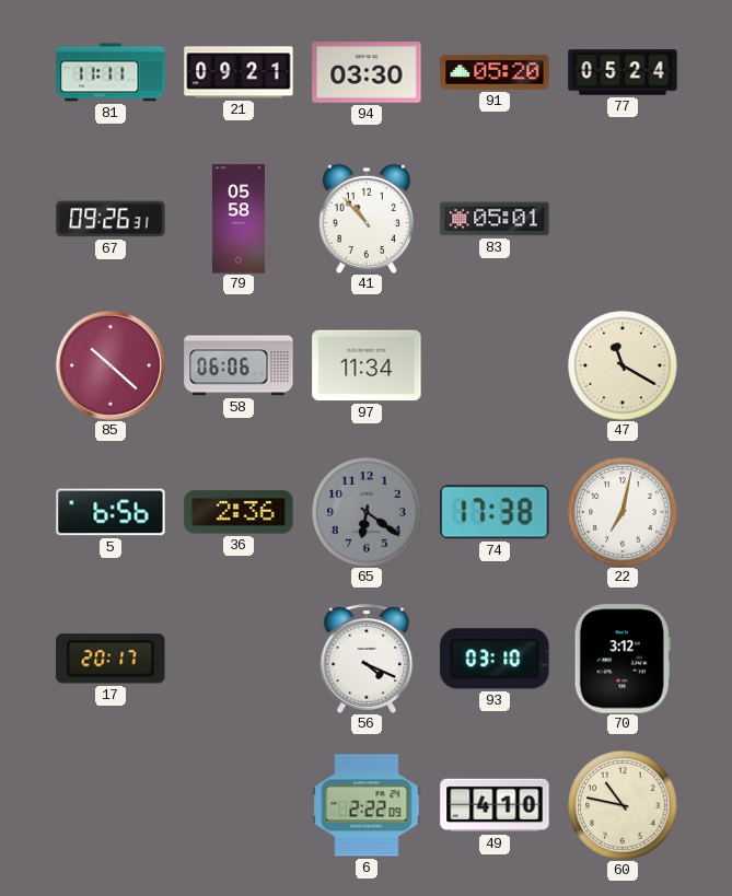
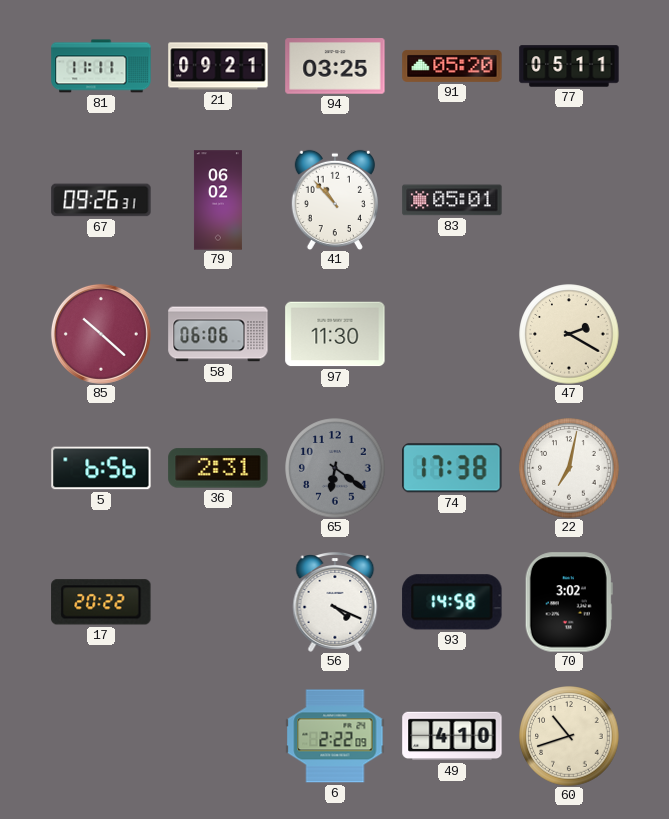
94: 03:30 -> 03:25
77: 05:24 -> 05:11
79: 05:58 -> 06:02
97: 11:34 -> 11:30
47: 11:20 -> 2:20
36: 2:36 -> 2:31
17: 20:17 -> 20:22
93: 03:10 -> 14:58
70: 3:12 -> 3:02
60: 10:47 -> 10:42
